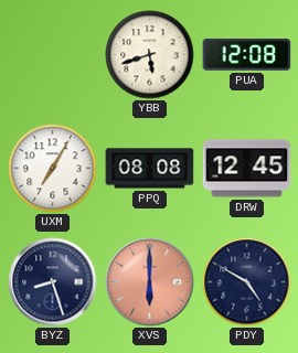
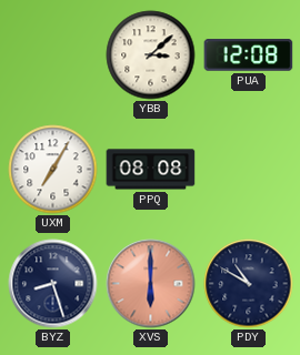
YBB: 5:42 -> 3:08
DRW: 12:45 -> none
PDY: 4:50 -> 10:50
